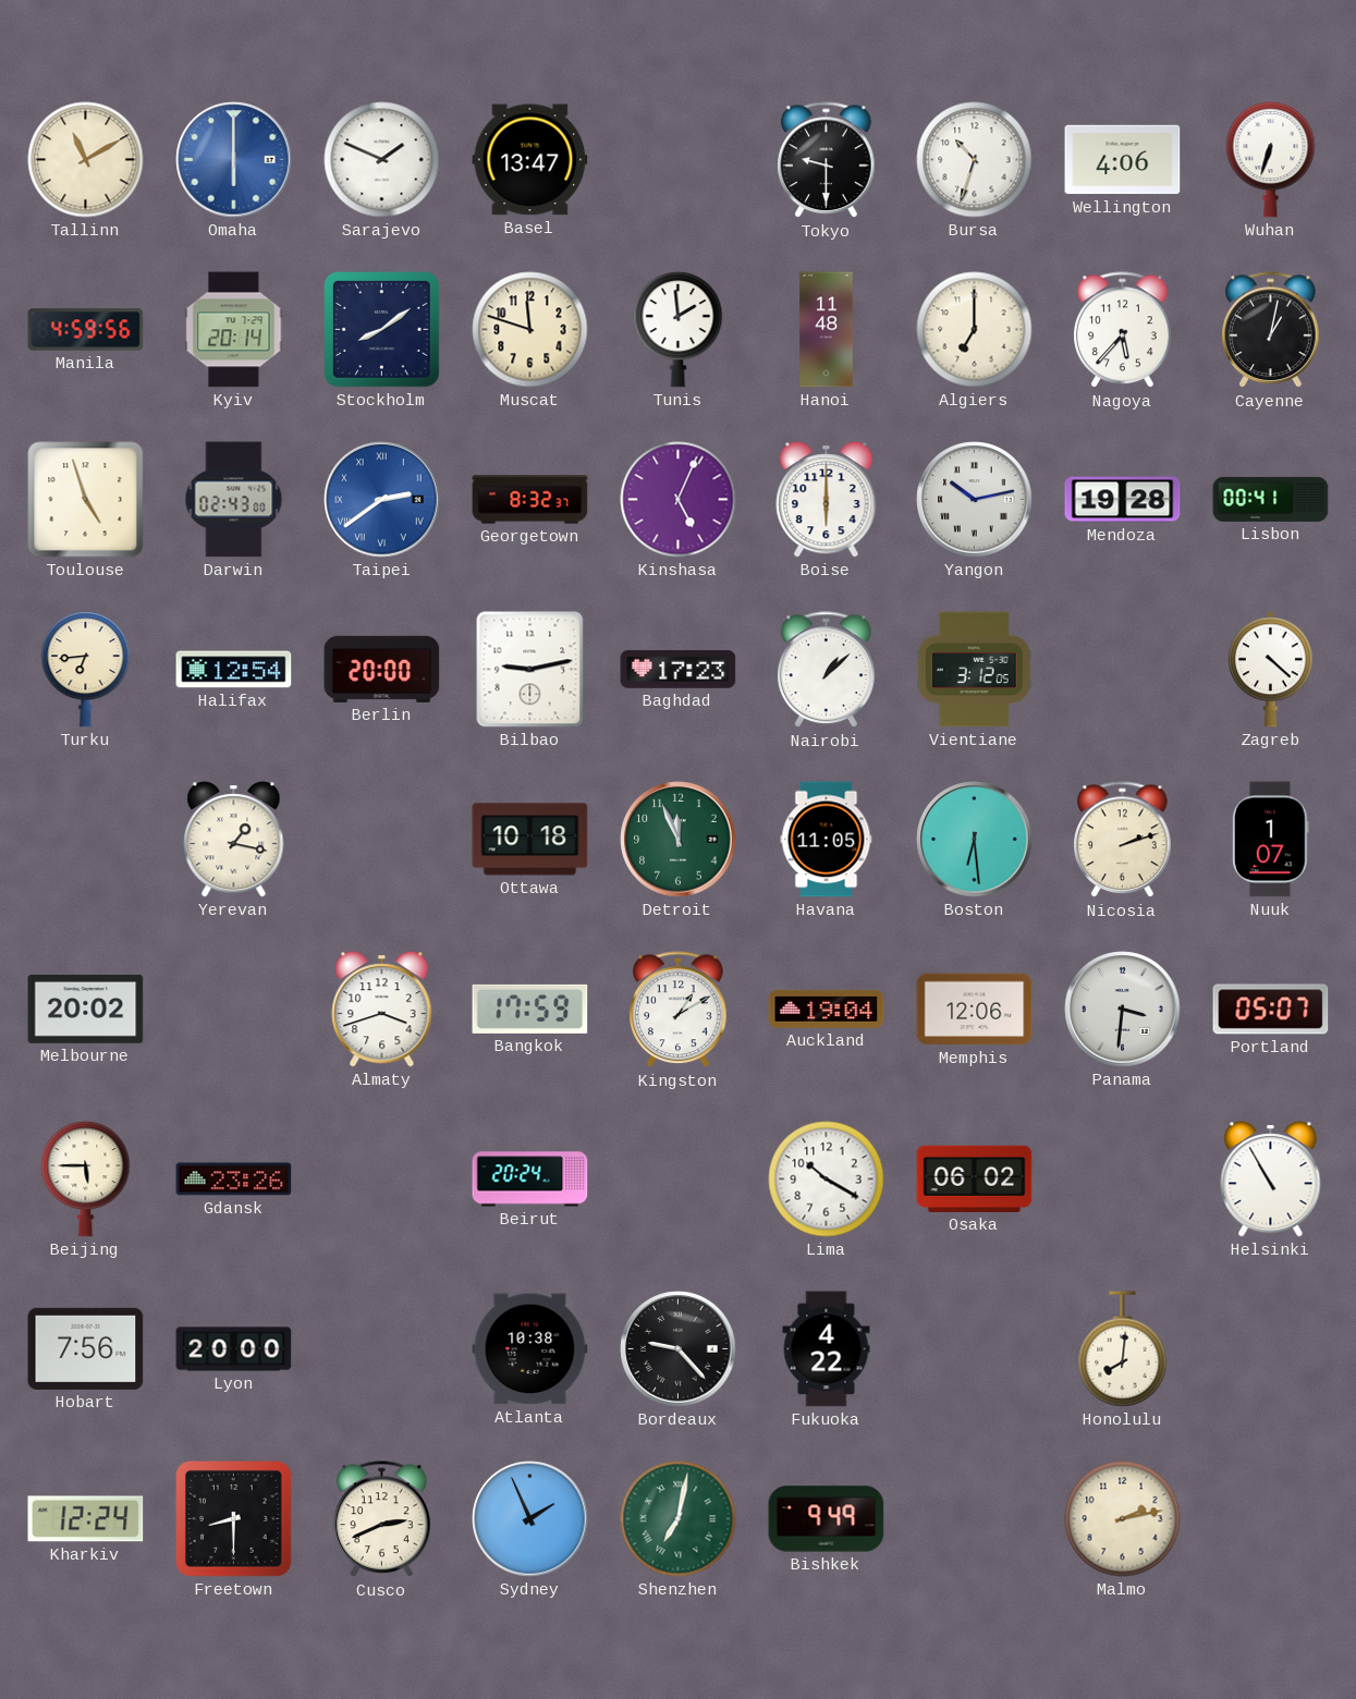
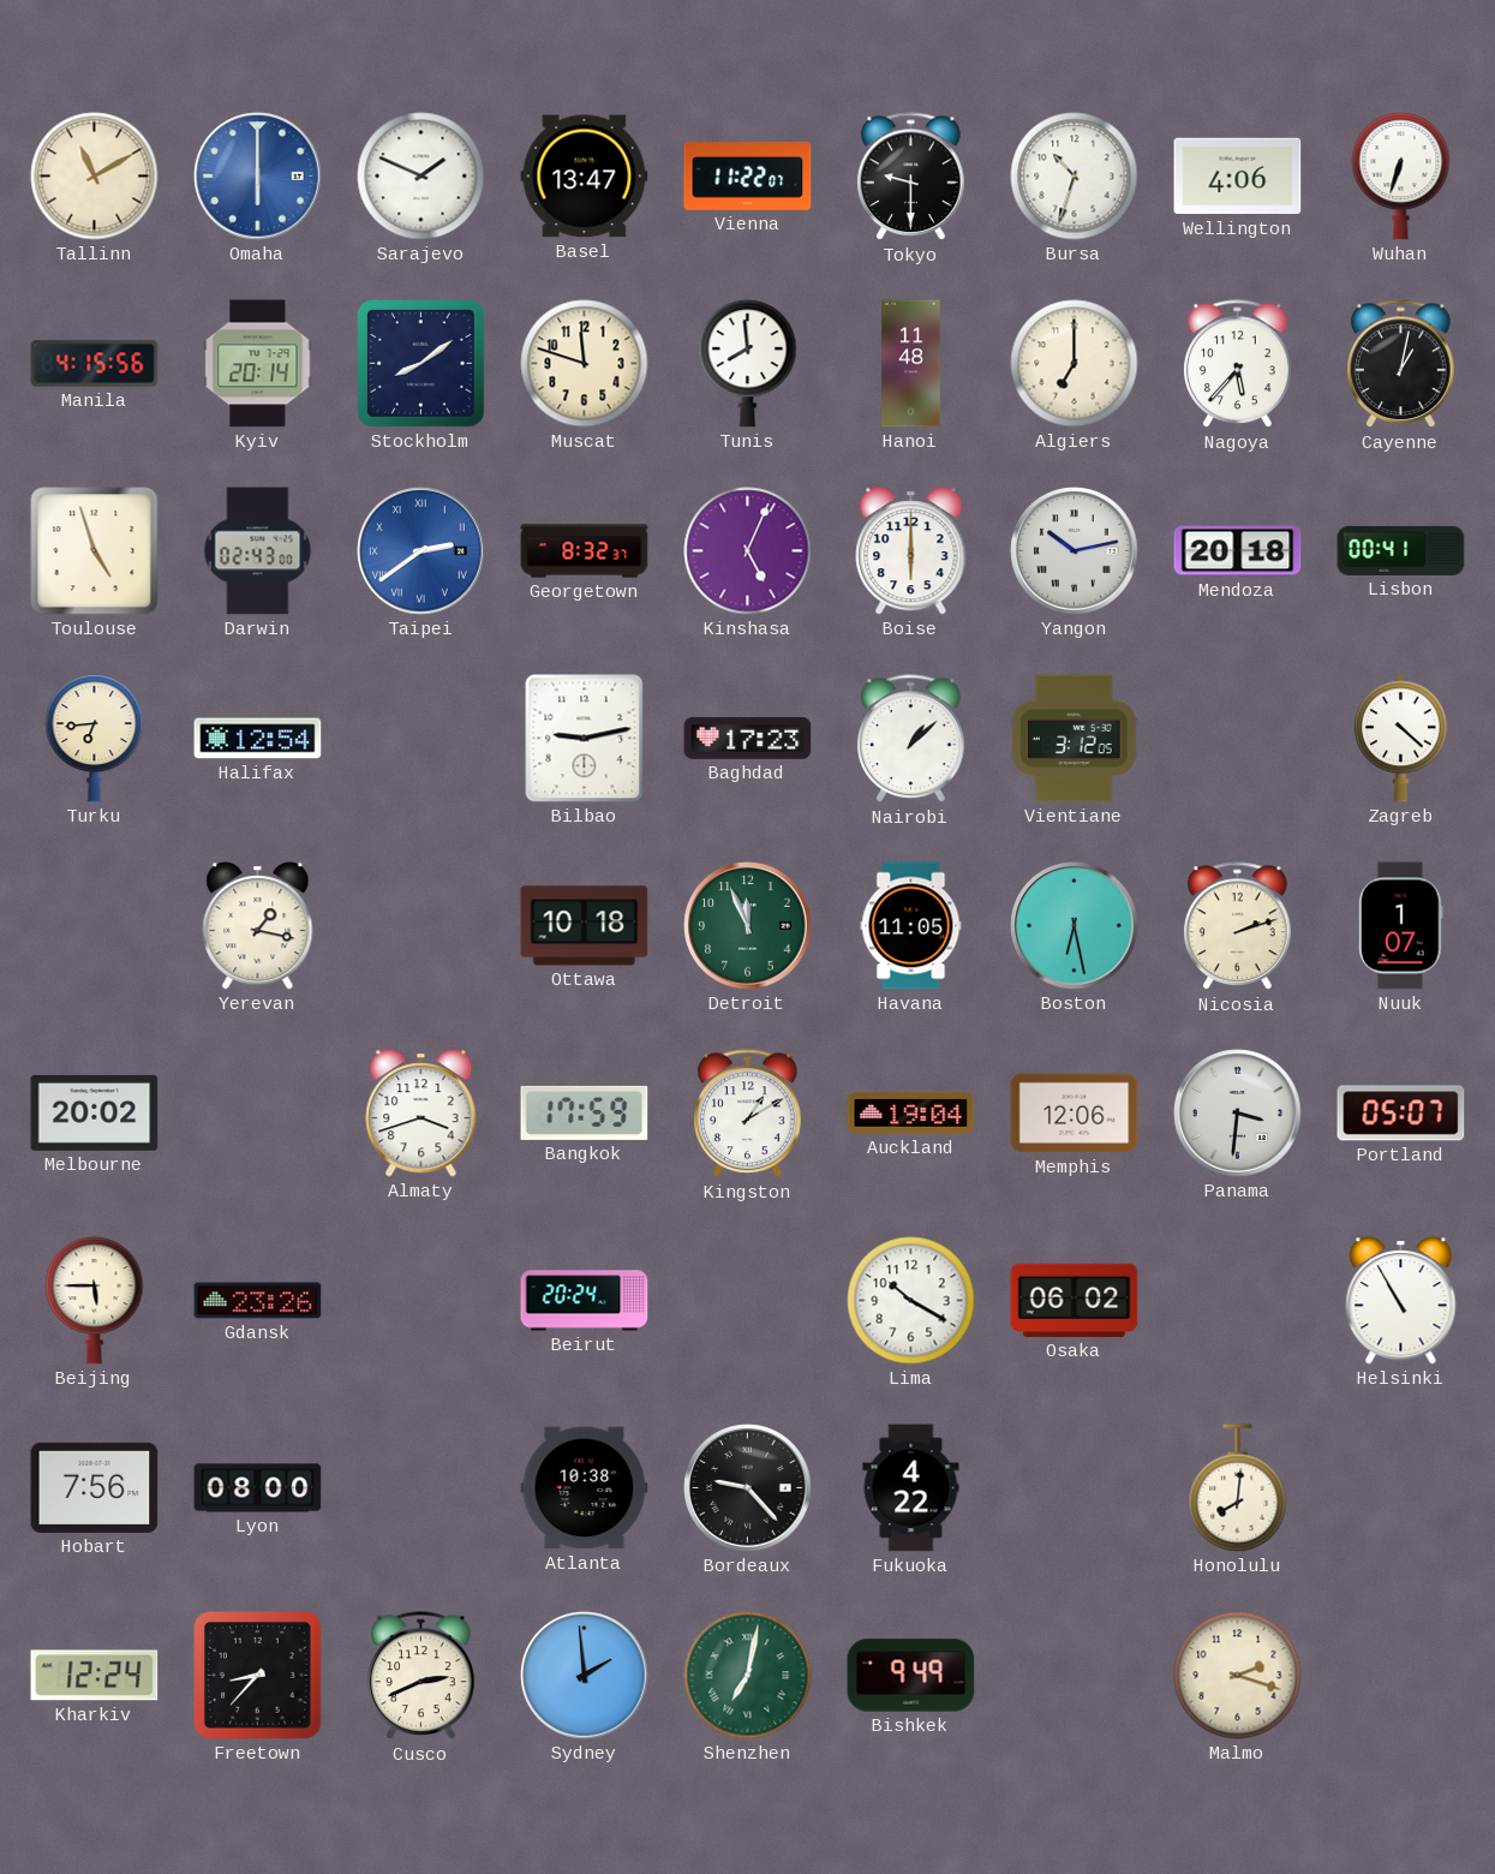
Vienna: none -> 11:22
Manila: 4:59 -> 4:15
Tunis: 1:59 -> 7:59
Mendoza: 19:28 -> 20:18
Berlin: 20:00 -> none
Boston: 6:29 -> 6:28
Lyon: 20:00 -> 08:00
Freetown: 8:30 -> 8:37
Sydney: 1:56 -> 1:59
Malmo: 2:13 -> 2:18
